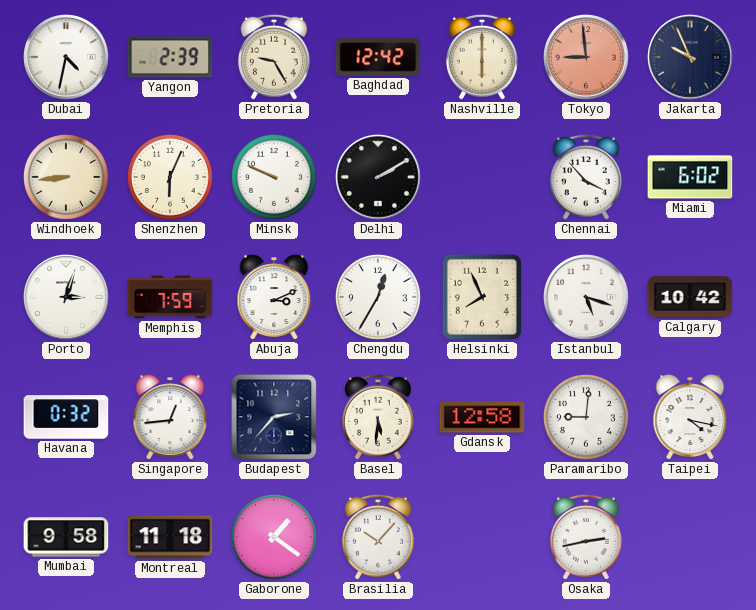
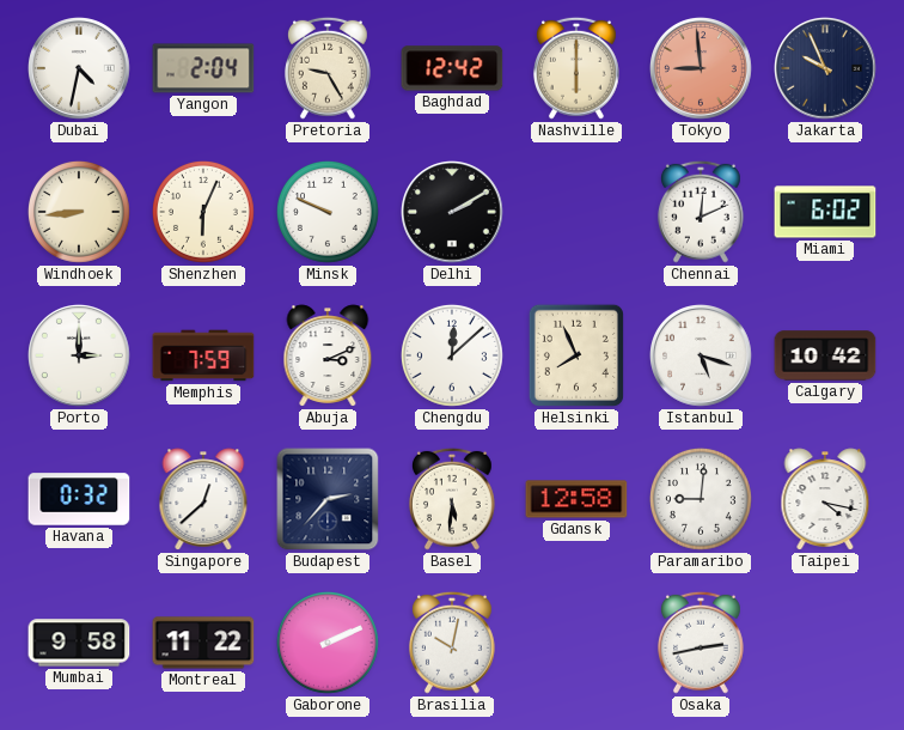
Yangon: 2:39 -> 2:04
Chennai: 3:53 -> 12:11
Porto: 3:03 -> 3:00
Chengdu: 12:35 -> 12:08
Singapore: 12:44 -> 12:38
Montreal: 11:18 -> 11:22
Gaborone: 1:21 -> 2:11
Brasilia: 10:07 -> 10:02
